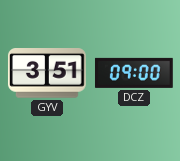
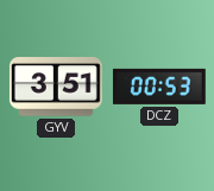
DCZ: 09:00 -> 00:53
